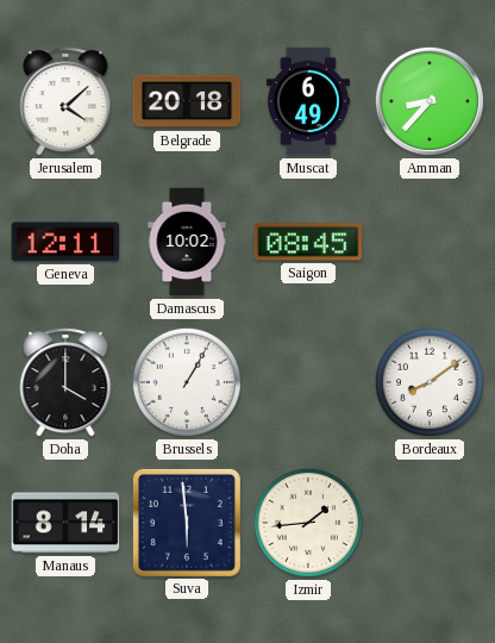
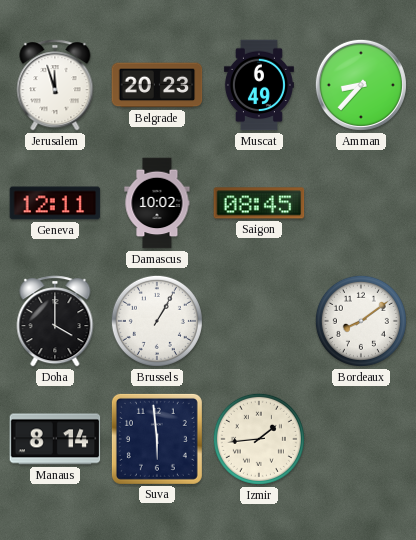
Jerusalem: 4:08 -> 11:57
Belgrade: 20:18 -> 20:23
